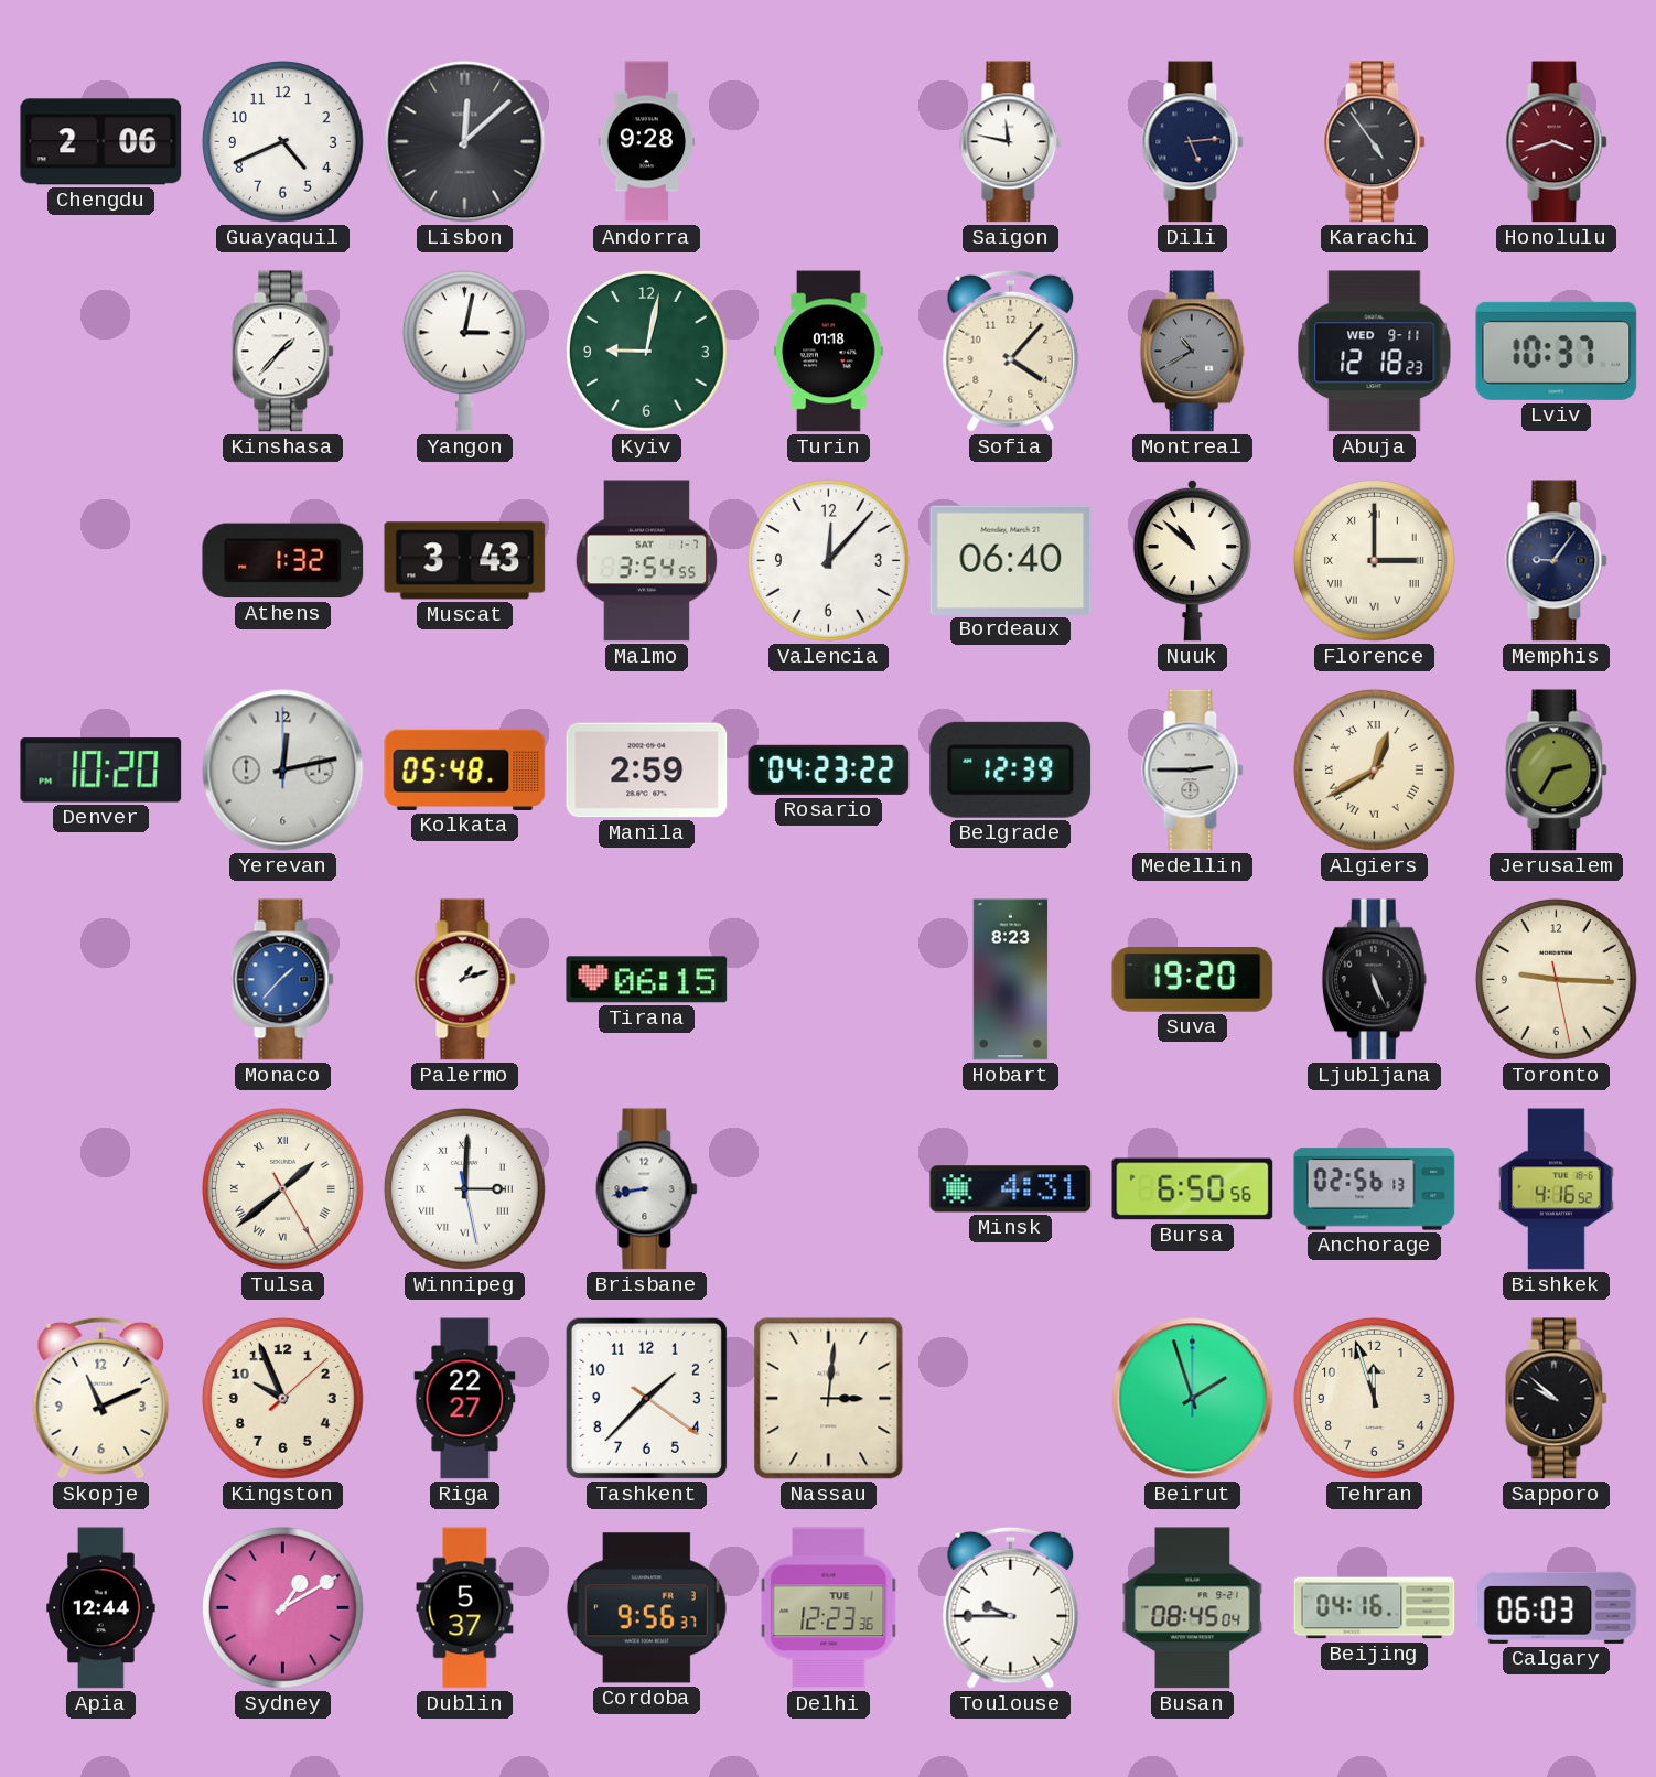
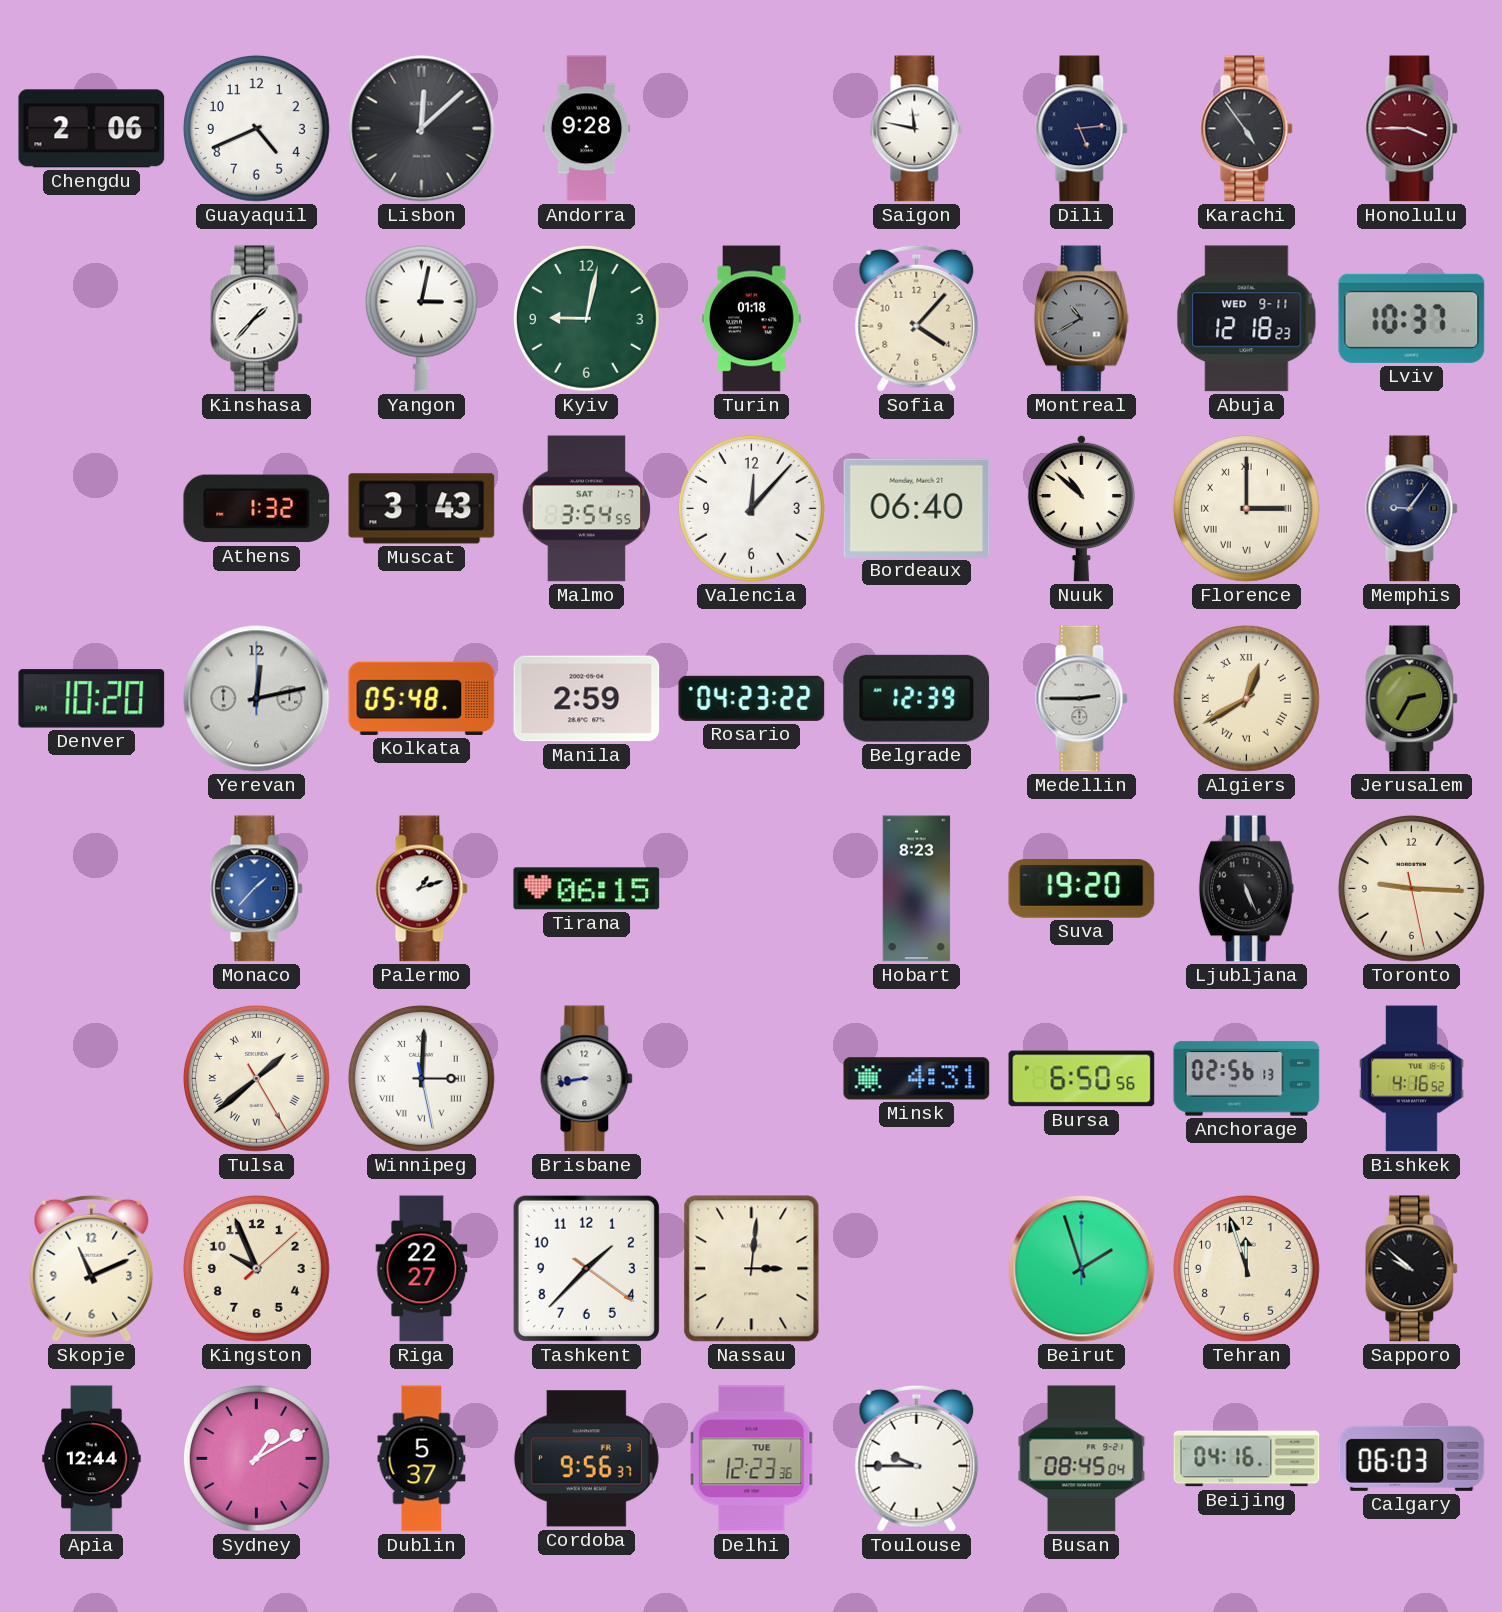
Honolulu: 3:42 -> 3:45
